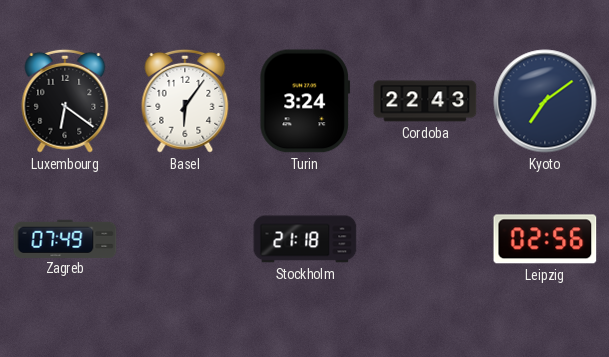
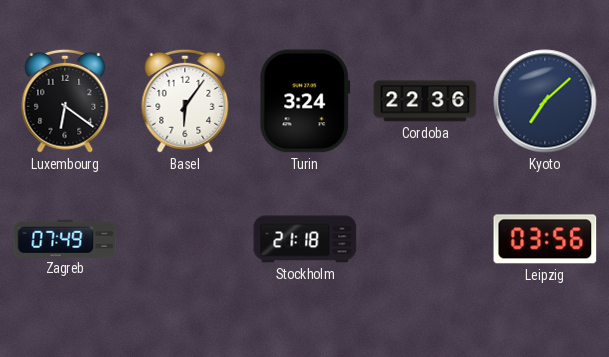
Cordoba: 22:43 -> 22:36
Kyoto: 7:09 -> 7:08
Leipzig: 02:56 -> 03:56
